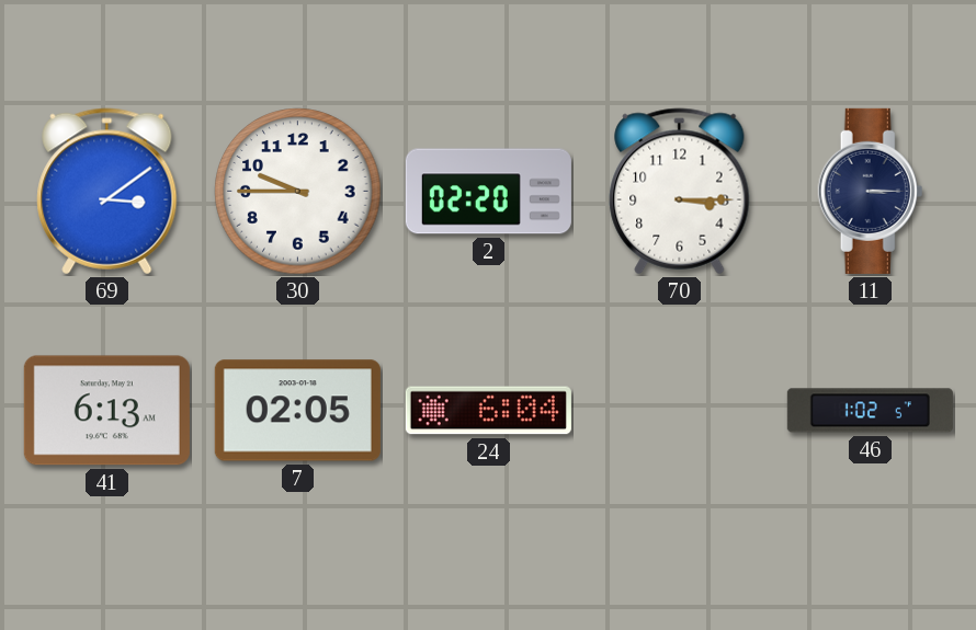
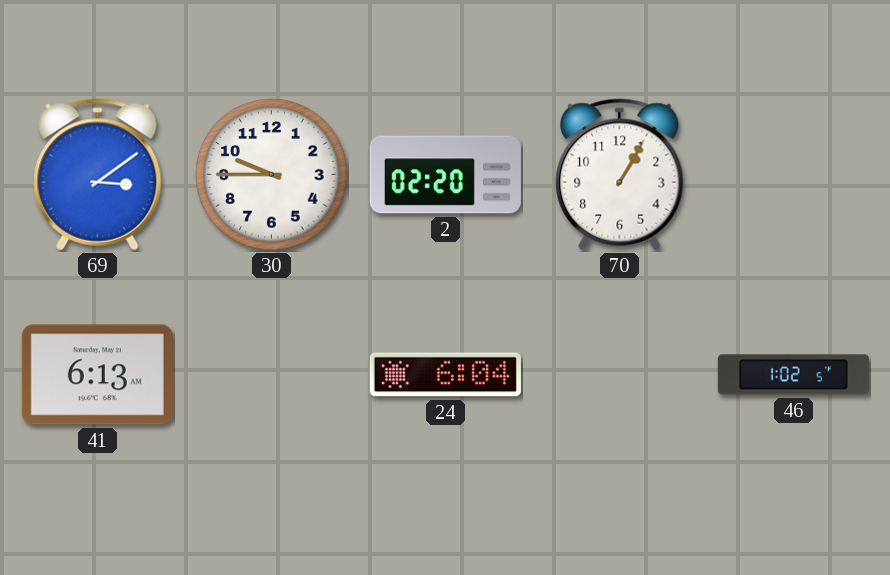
70: 3:15 -> 1:05
11: 3:15 -> none
7: 02:05 -> none
